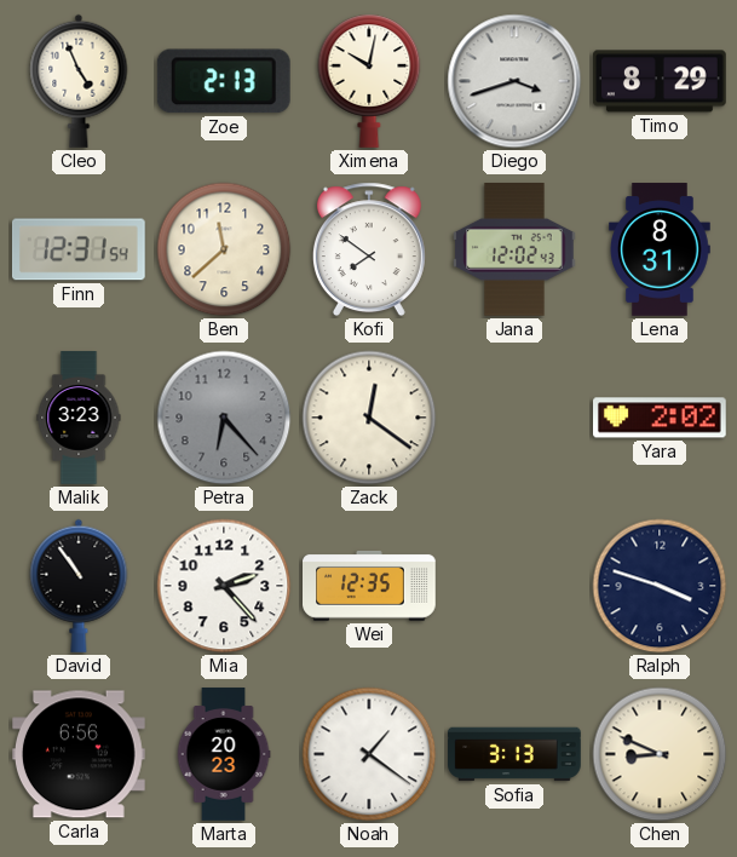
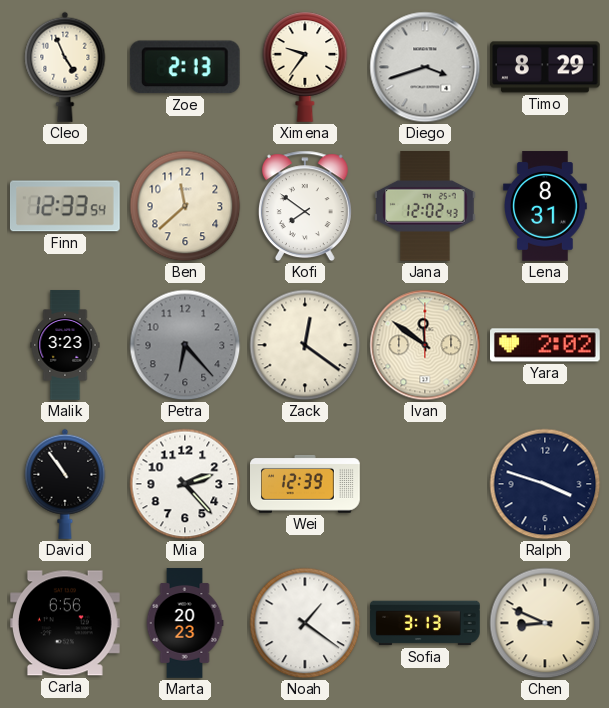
Ximena: 10:02 -> 9:36
Finn: 12:31 -> 12:33
Ivan: none -> 11:51
Wei: 12:35 -> 12:39
